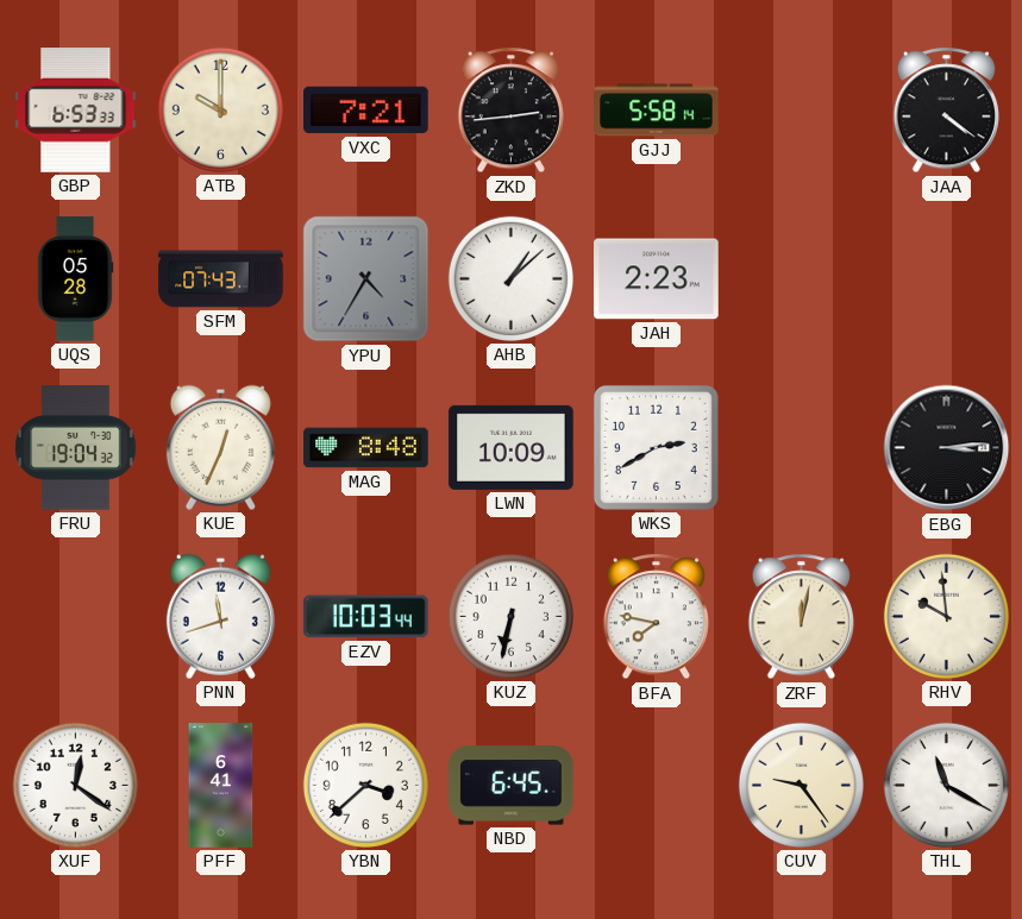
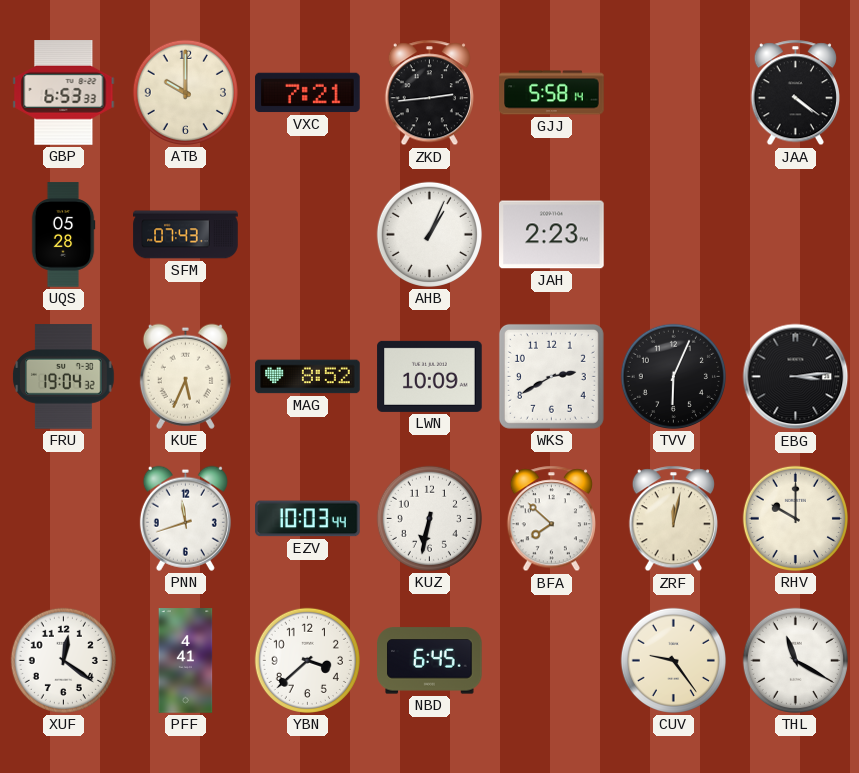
YPU: 4:35 -> none
AHB: 1:08 -> 1:04
KUE: 12:34 -> 5:34
MAG: 8:48 -> 8:52
TVV: none -> 6:04
BFA: 7:47 -> 7:52
RHV: 9:59 -> 10:00
PFF: 6:41 -> 4:41
